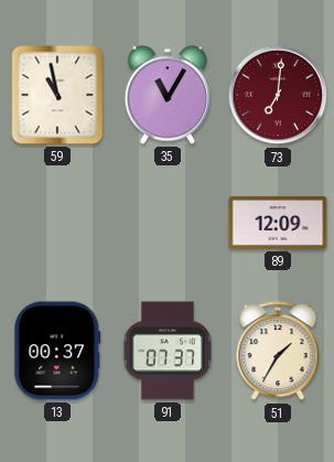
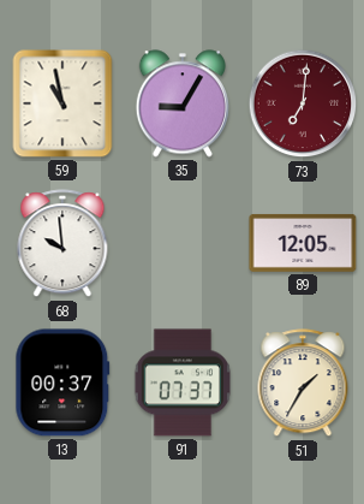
35: 11:05 -> 9:05
68: none -> 9:59
89: 12:09 -> 12:05
